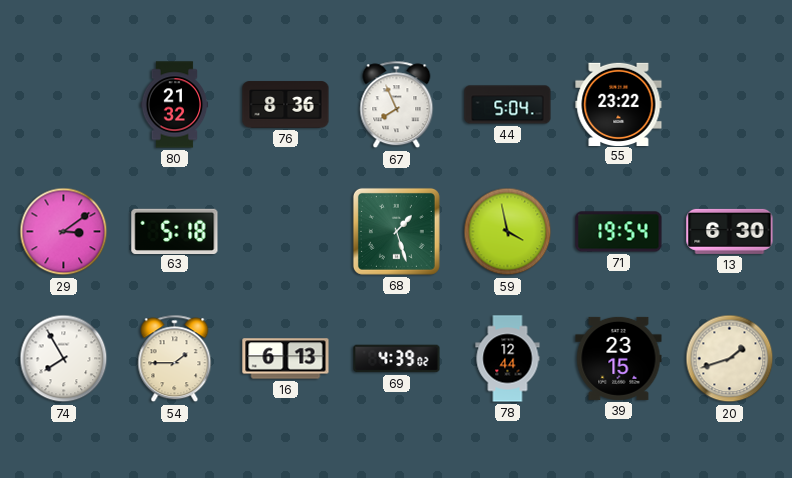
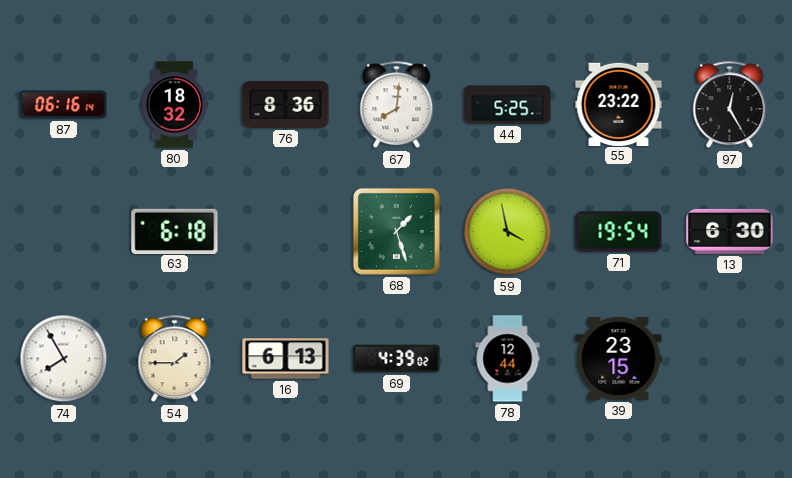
87: none -> 06:16
80: 21:32 -> 18:32
67: 7:56 -> 8:01
44: 5:04 -> 5:25
97: none -> 12:25
29: 3:09 -> none
63: 5:18 -> 6:18
20: 1:42 -> none
